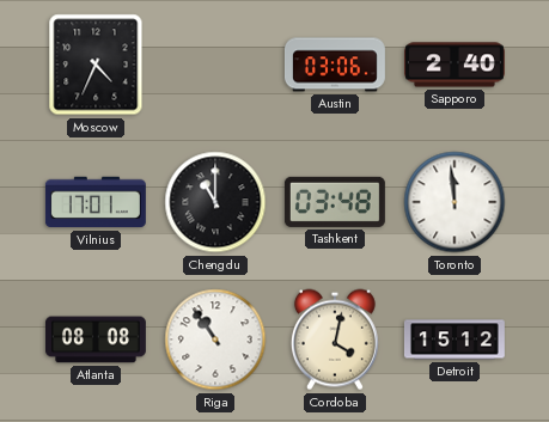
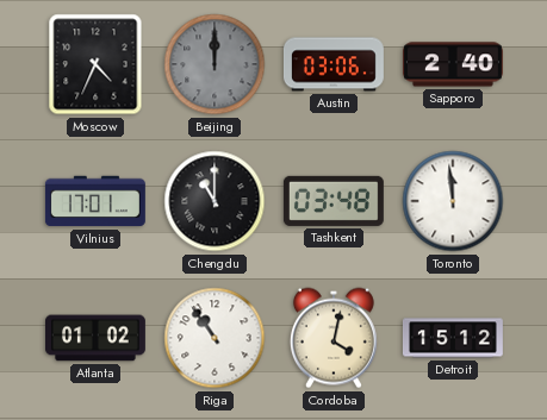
Beijing: none -> 12:00
Atlanta: 08:08 -> 01:02
